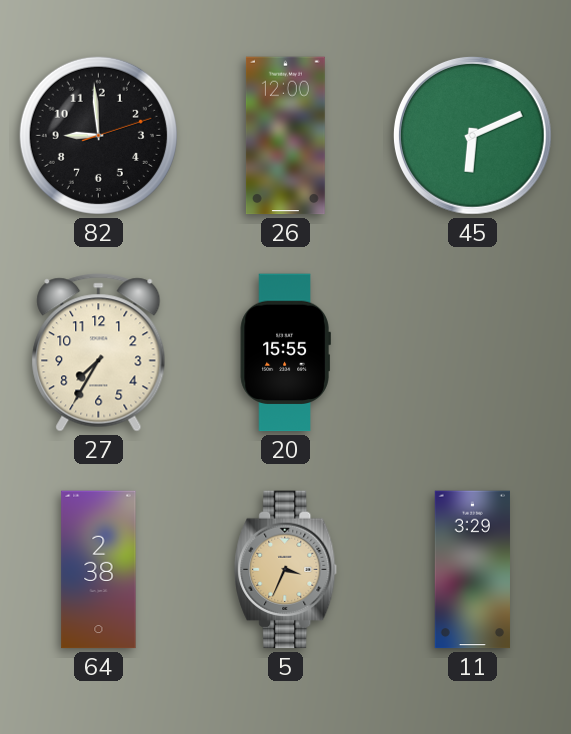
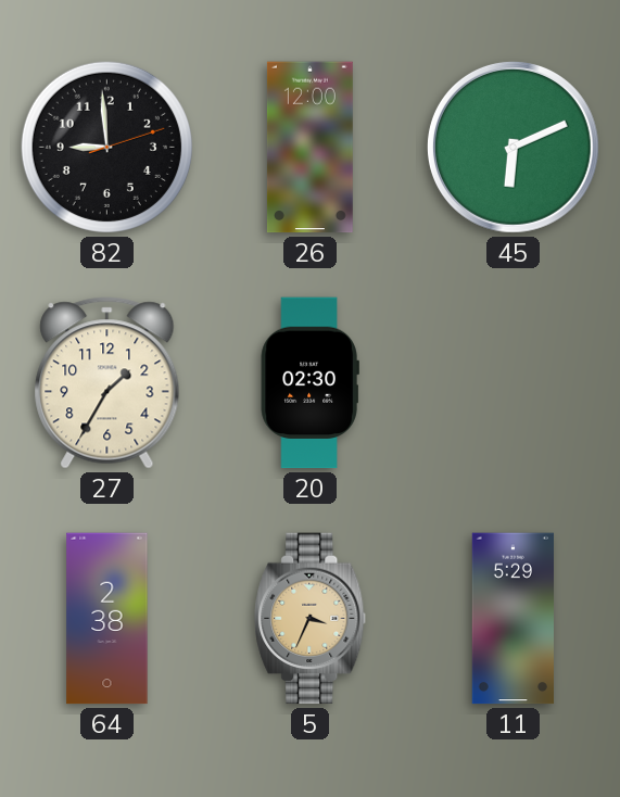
27: 7:35 -> 1:35
20: 15:55 -> 02:30
11: 3:29 -> 5:29
